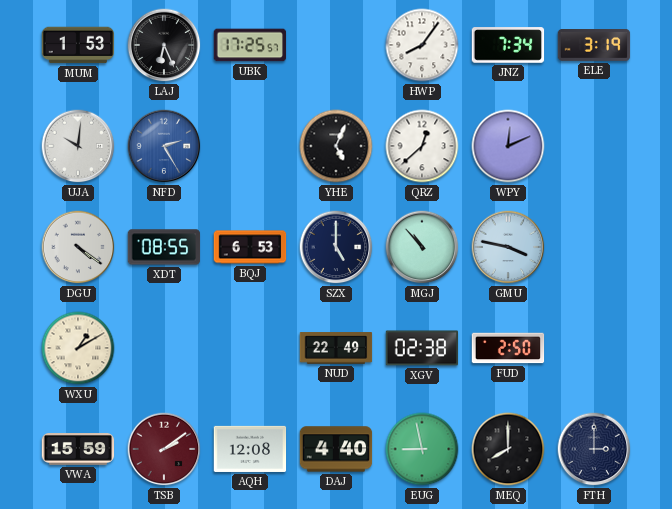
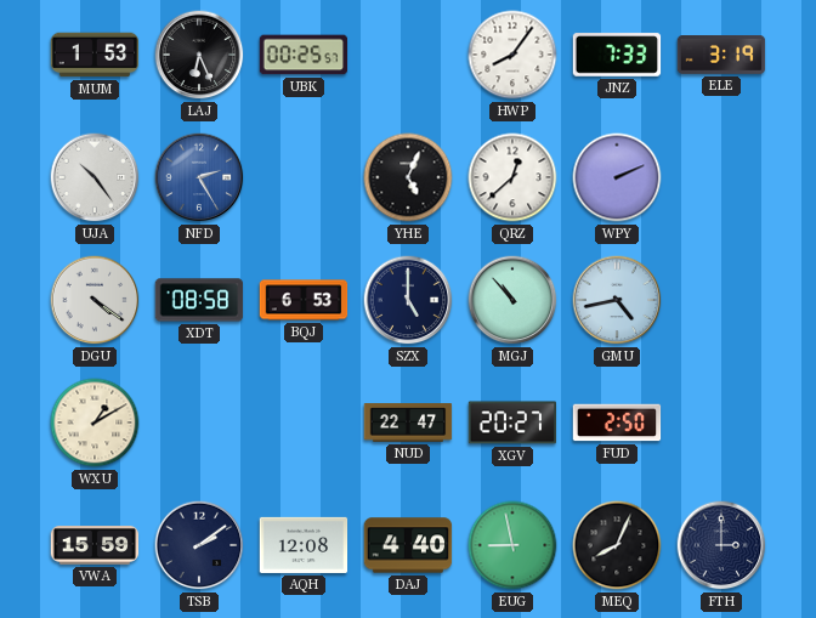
UBK: 17:25 -> 00:25
JNZ: 7:34 -> 7:33
UJA: 10:01 -> 10:24
WPY: 12:11 -> 2:11
XDT: 08:55 -> 08:58
GMU: 3:47 -> 4:43
NUD: 22:49 -> 22:47
XGV: 02:38 -> 20:27
TSB dial: burgundy -> navy
MEQ: 8:00 -> 8:04
